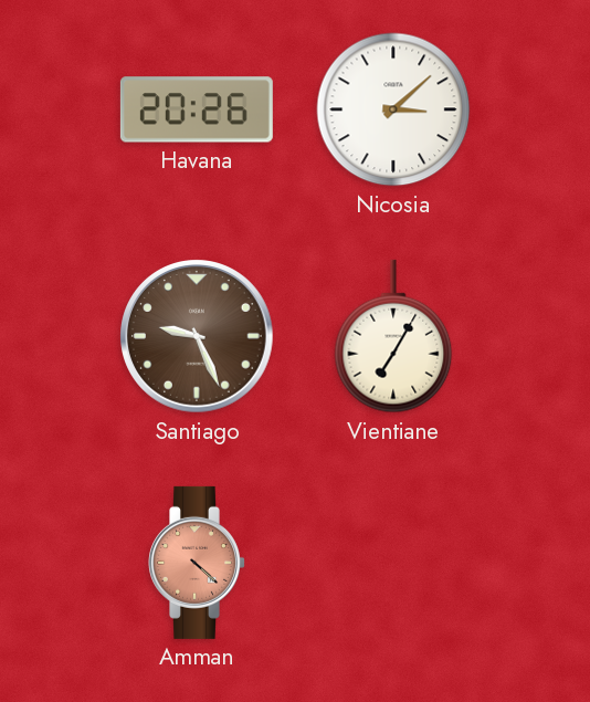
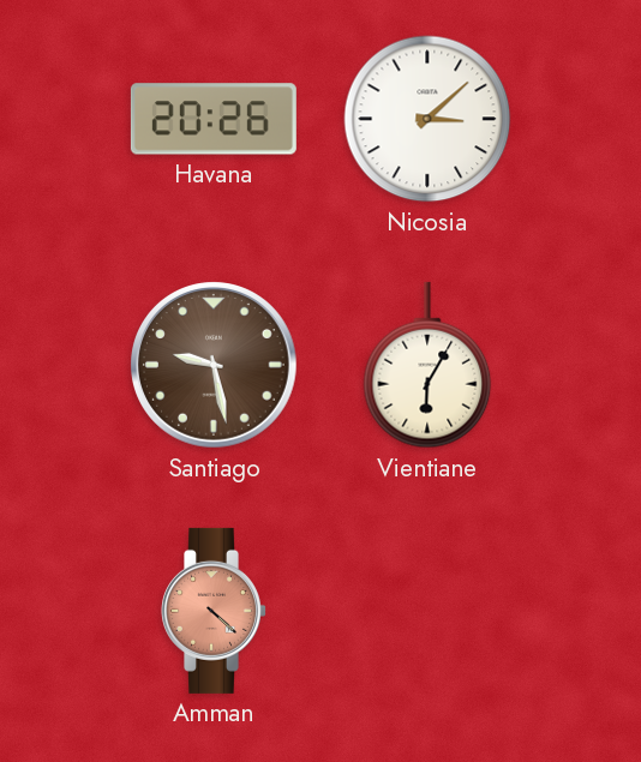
Santiago: 9:26 -> 9:28
Vientiane: 7:05 -> 6:05
